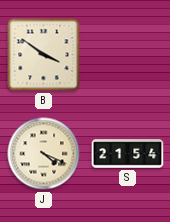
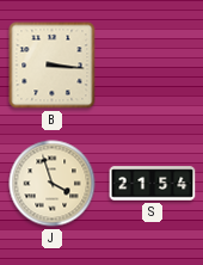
B: 3:51 -> 3:16
J: 4:19 -> 3:57
